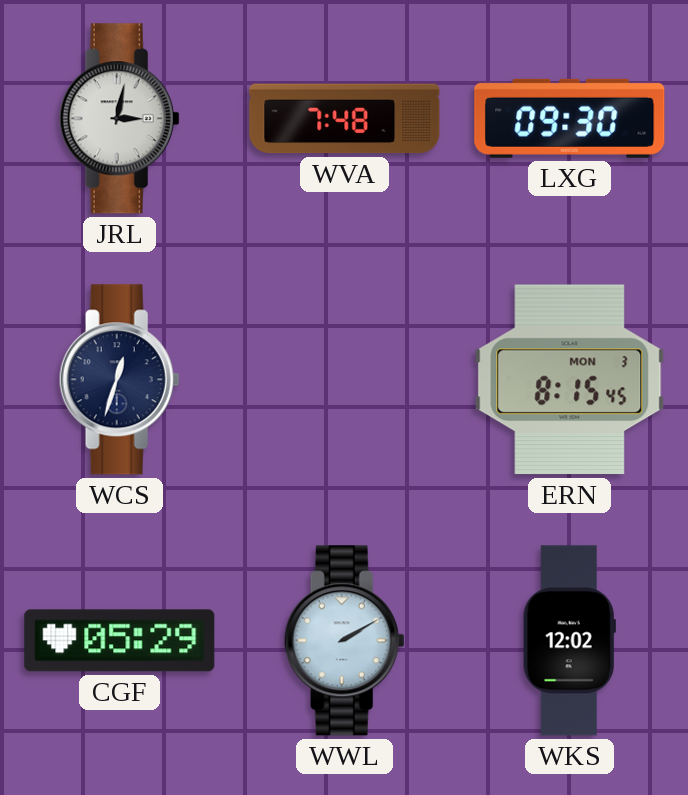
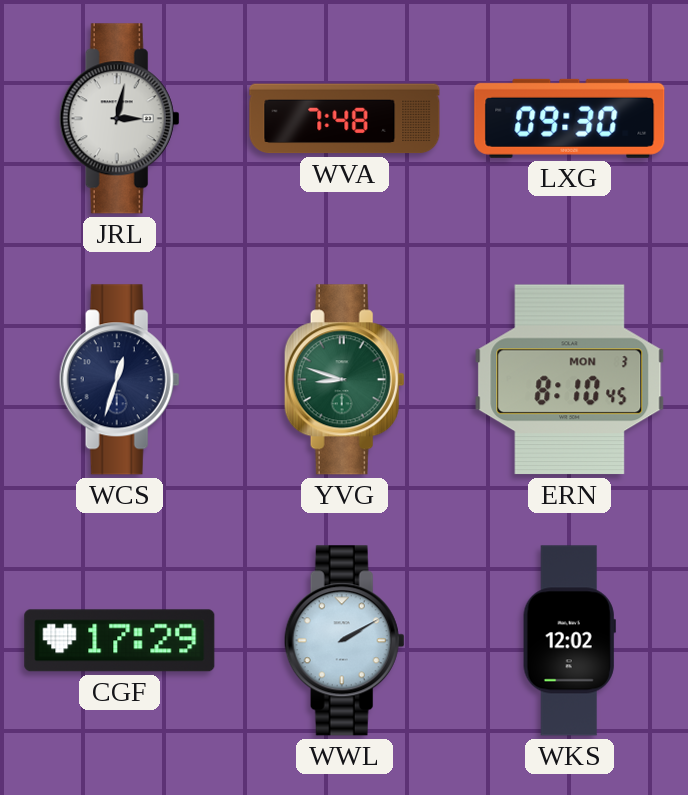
YVG: none -> 8:48
ERN: 8:15 -> 8:10
CGF: 05:29 -> 17:29
